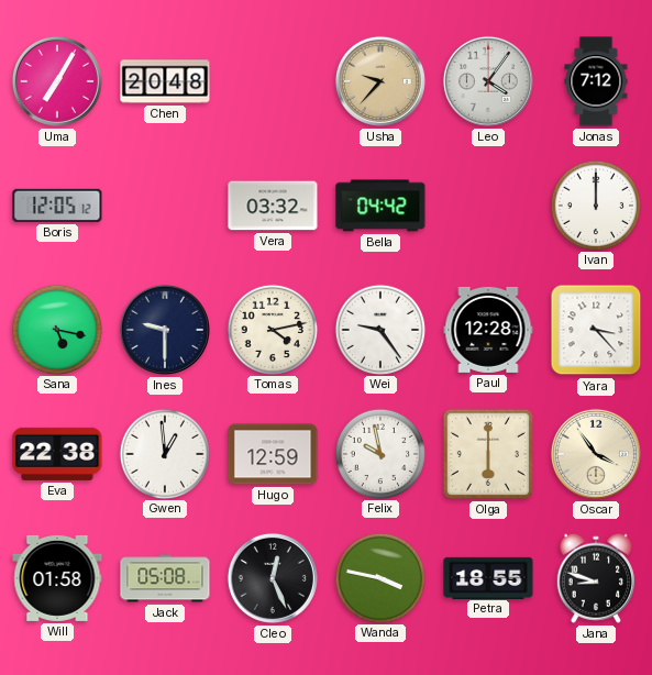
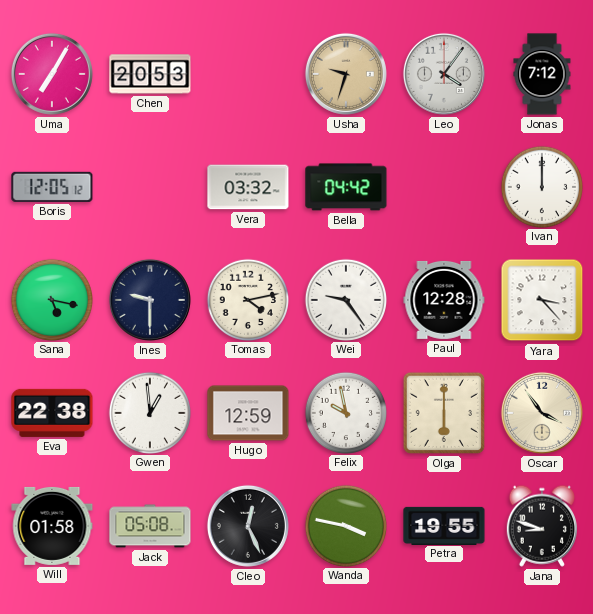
Chen: 20:48 -> 20:53
Usha: 9:37 -> 9:33
Petra: 18:55 -> 19:55
